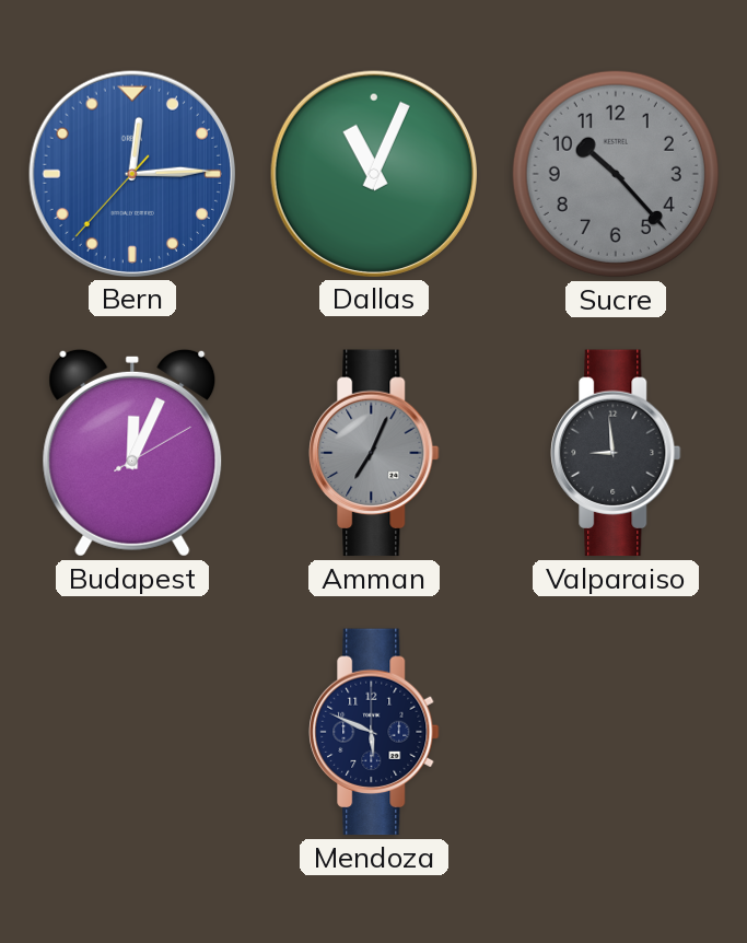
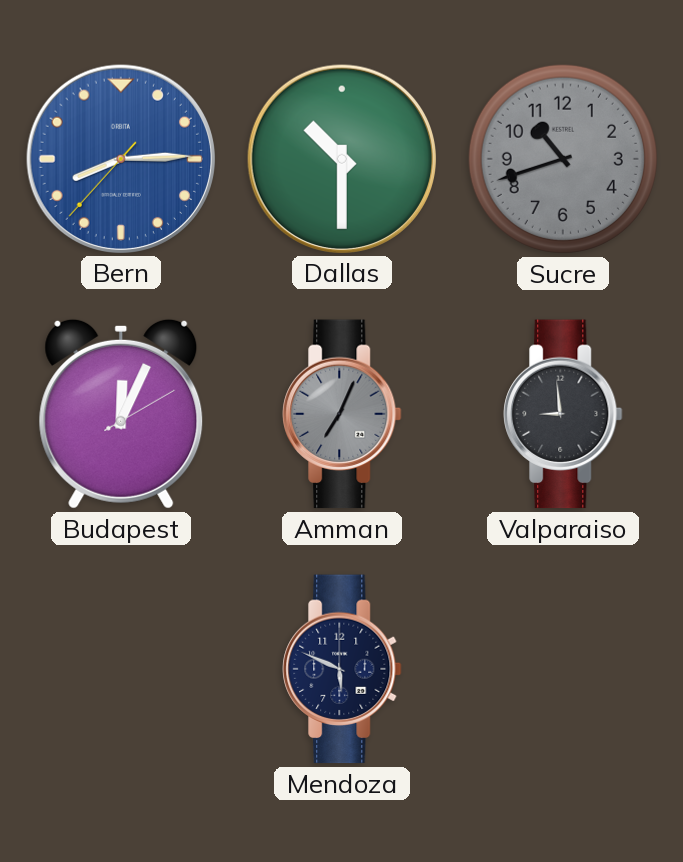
Bern: 12:14 -> 8:14
Dallas: 11:04 -> 10:30
Sucre: 10:23 -> 10:42
